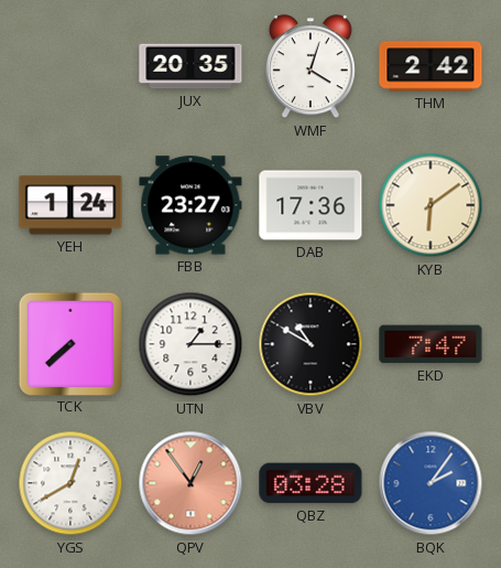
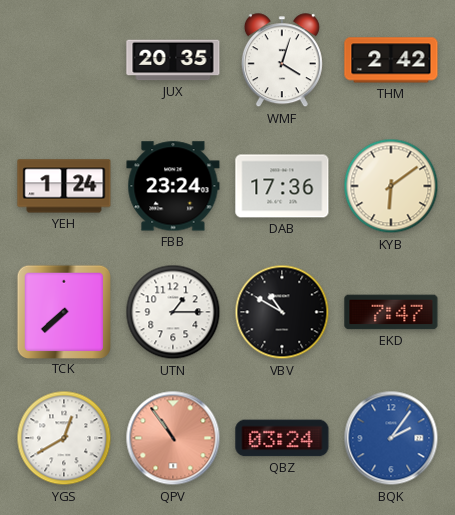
FBB: 23:27 -> 23:24
QPV: 12:54 -> 10:54
QBZ: 03:28 -> 03:24
